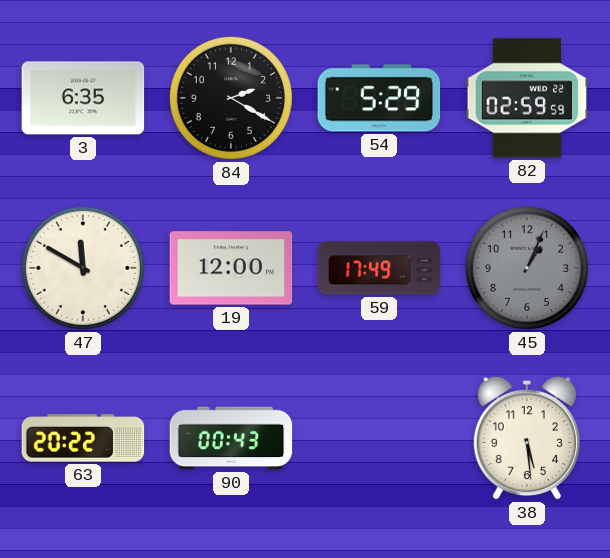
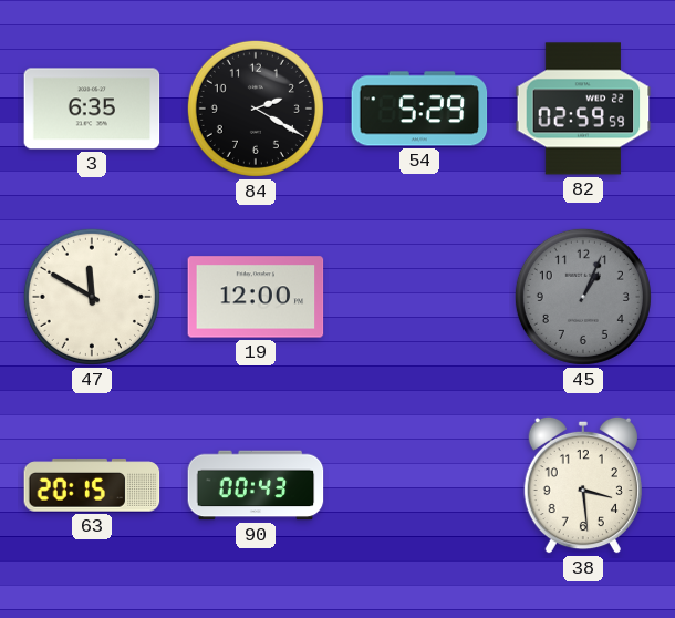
59: 17:49 -> none
63: 20:22 -> 20:15
38: 5:29 -> 3:29
